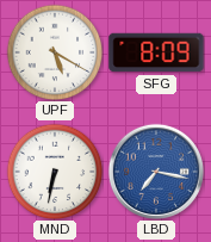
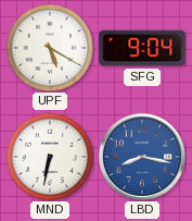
SFG: 8:09 -> 9:04
LBD: 7:17 -> 8:17
